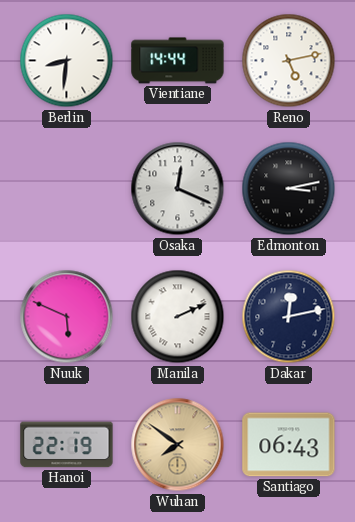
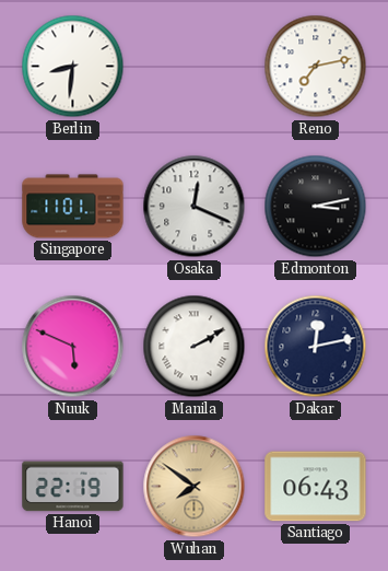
Vientiane: 14:44 -> none
Reno: 5:13 -> 7:13
Singapore: none -> 11:01
Manila: 2:11 -> 2:10
